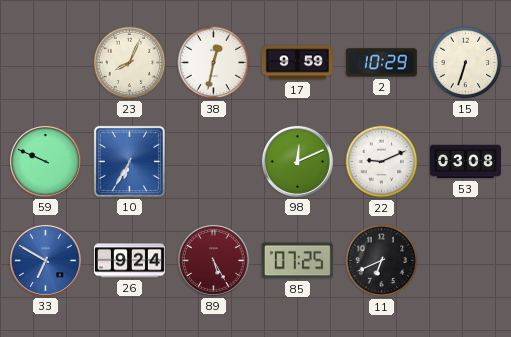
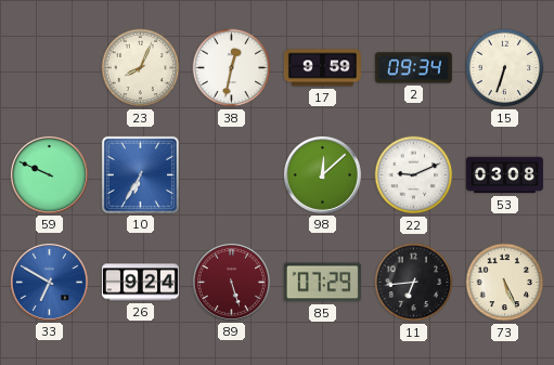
2: 10:29 -> 09:34
98: 12:11 -> 12:08
89: 5:25 -> 5:27
85: 07:25 -> 07:29
11: 6:41 -> 6:44
73: none -> 5:26
